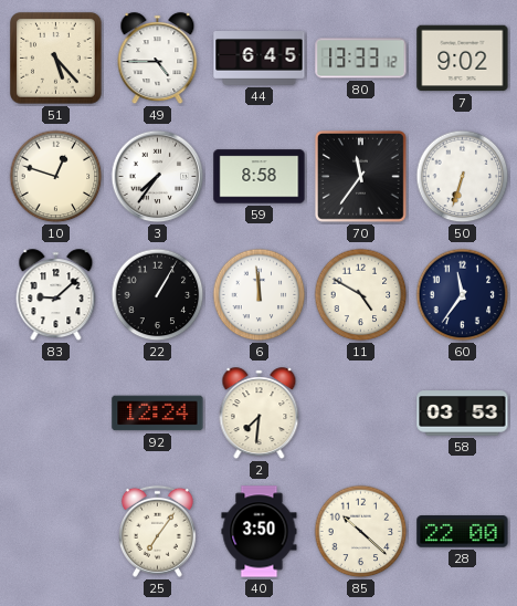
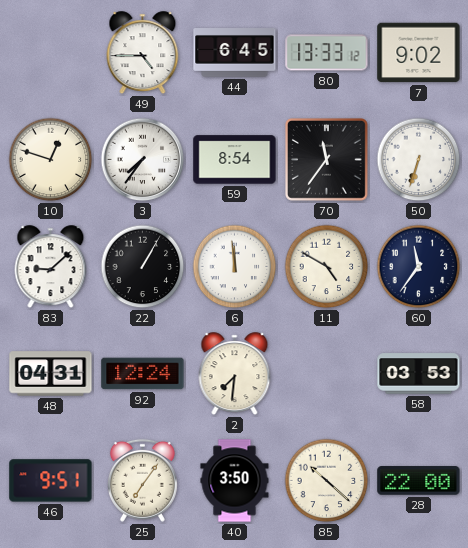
51: 5:23 -> none
59: 8:58 -> 8:54
48: none -> 04:31
46: none -> 9:51
